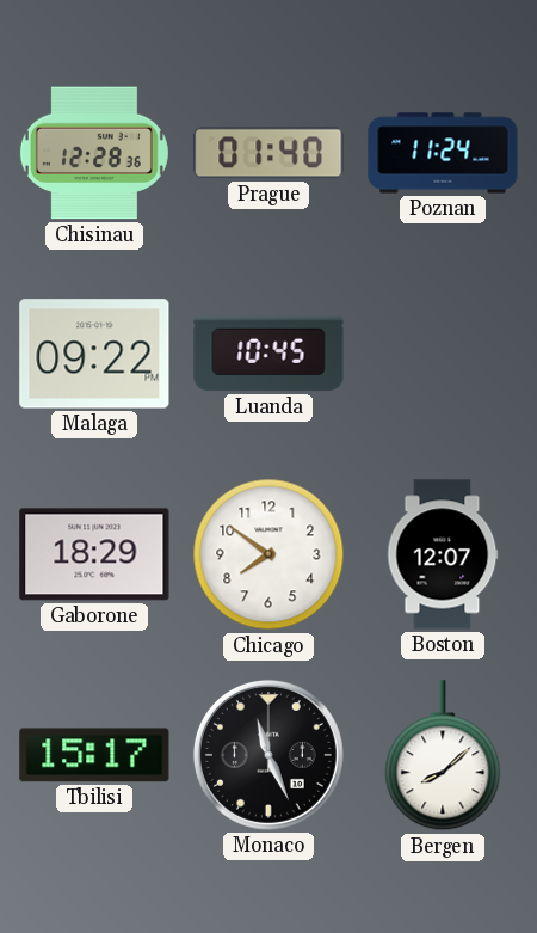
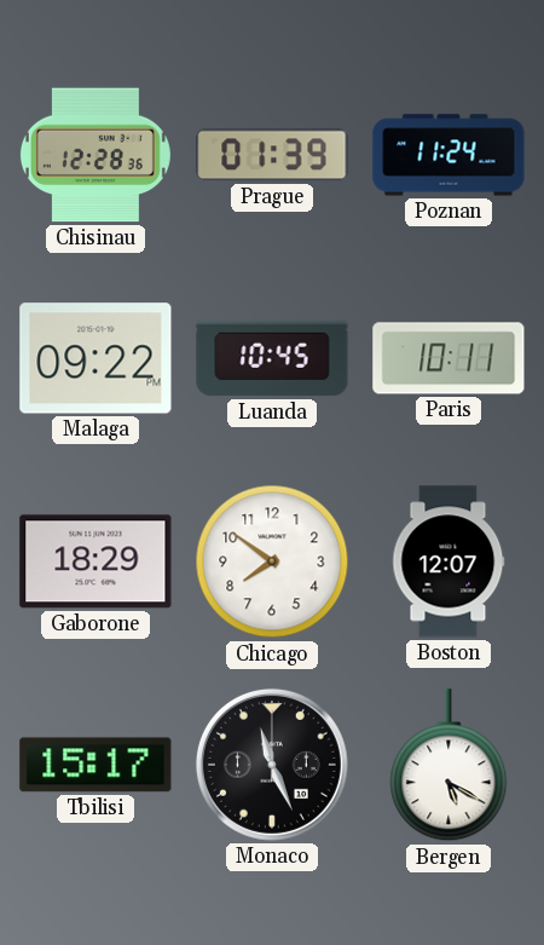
Prague: 01:40 -> 01:39
Paris: none -> 10:11
Bergen: 8:08 -> 5:20
